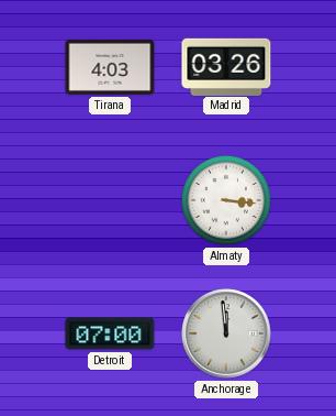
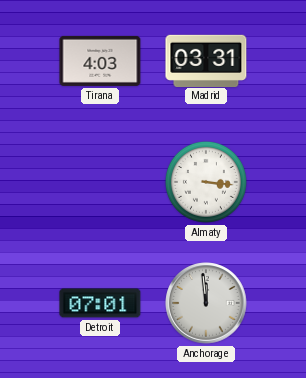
Madrid: 03:26 -> 03:31
Detroit: 07:00 -> 07:01
